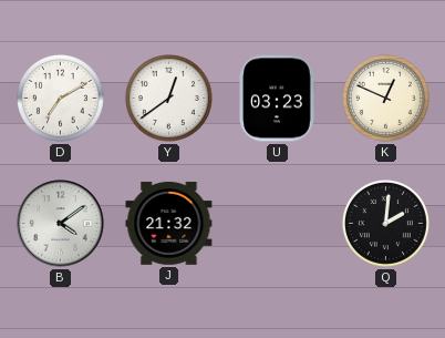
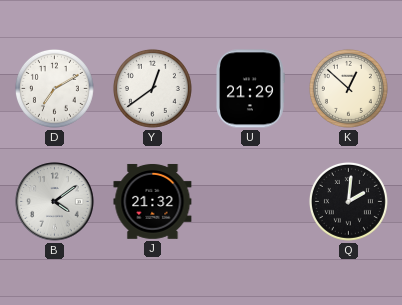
U: 03:23 -> 21:29
K: 12:49 -> 12:52
